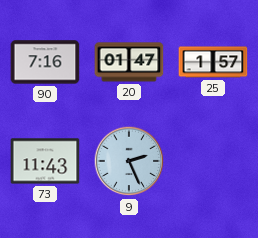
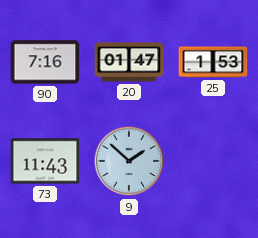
25: 1:57 -> 1:53
9: 2:26 -> 1:52
